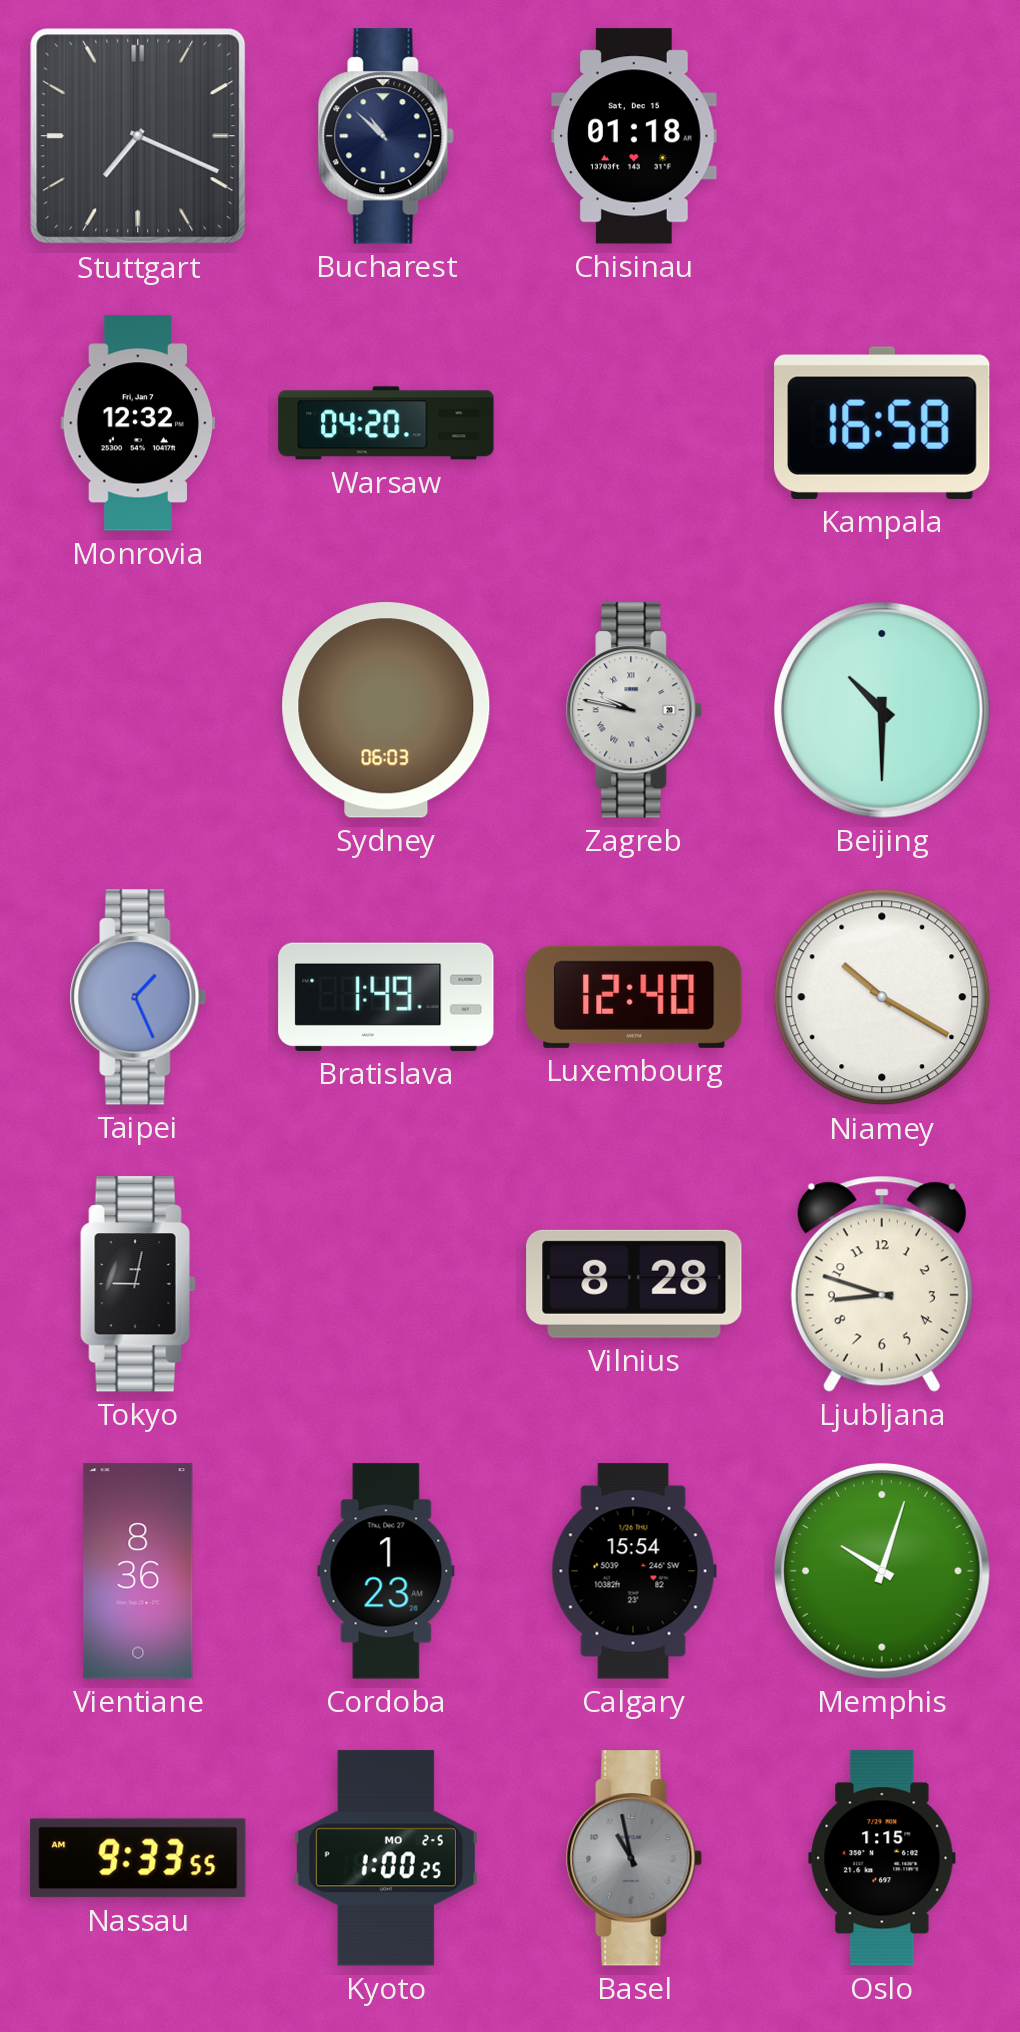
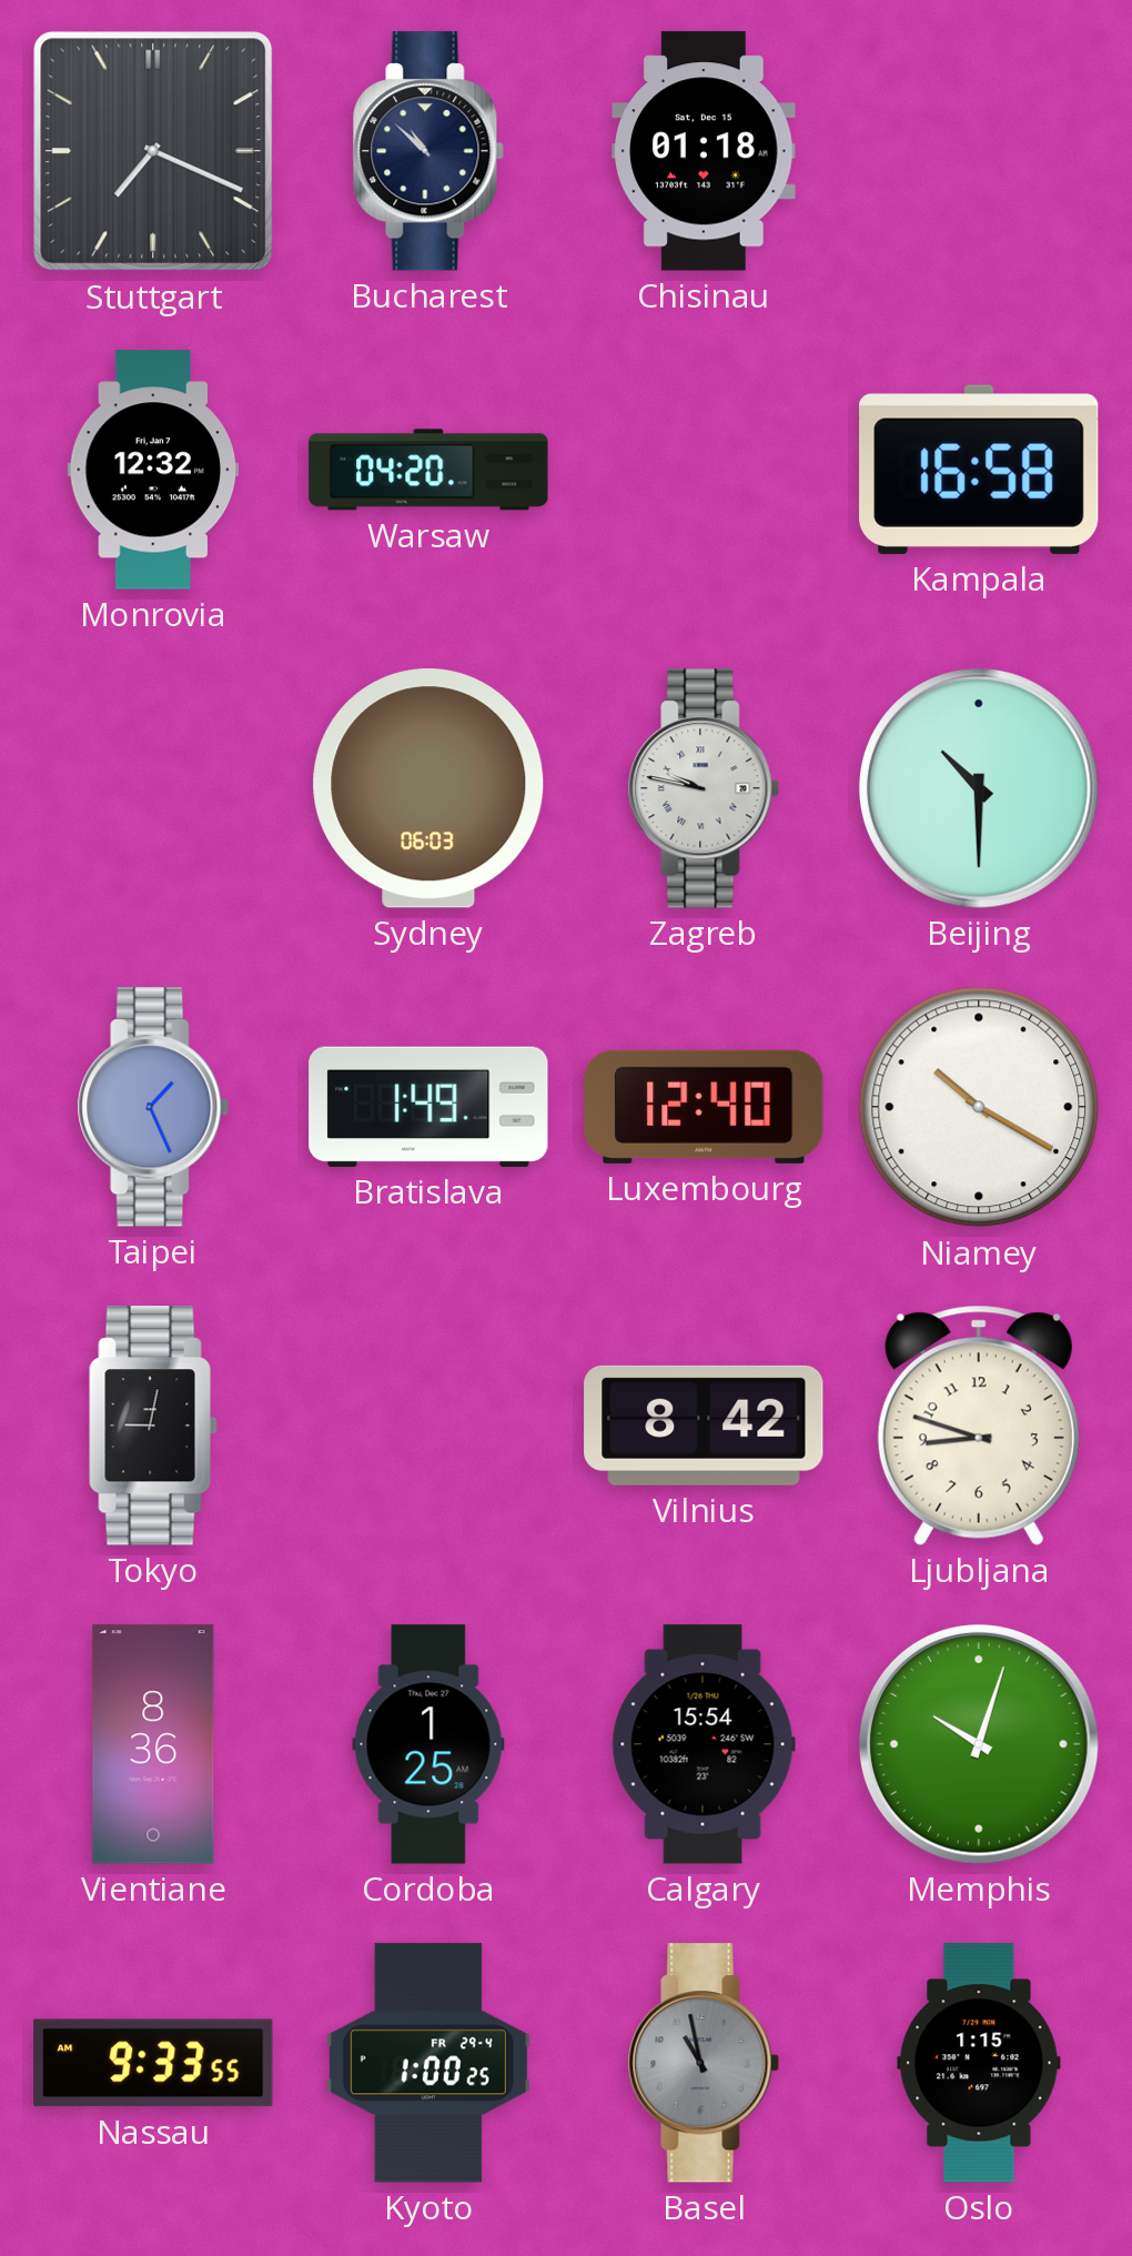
Vilnius: 8:28 -> 8:42
Cordoba: 1:23 -> 1:25
Kyoto date: MO 2-5 -> FR 29-4
